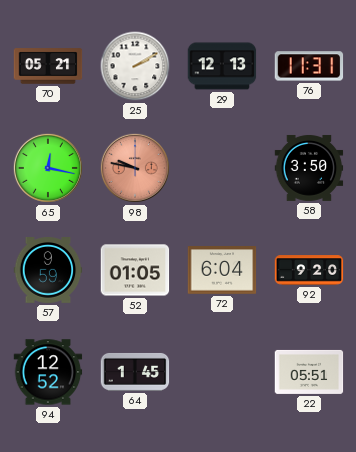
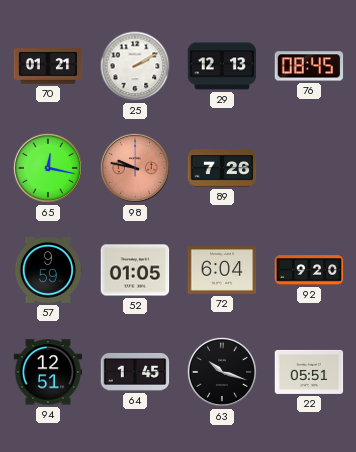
70: 05:21 -> 01:21
76: 11:31 -> 08:45
89: none -> 7:26
58: 3:50 -> none
94: 12:52 -> 12:51
63: none -> 10:18
